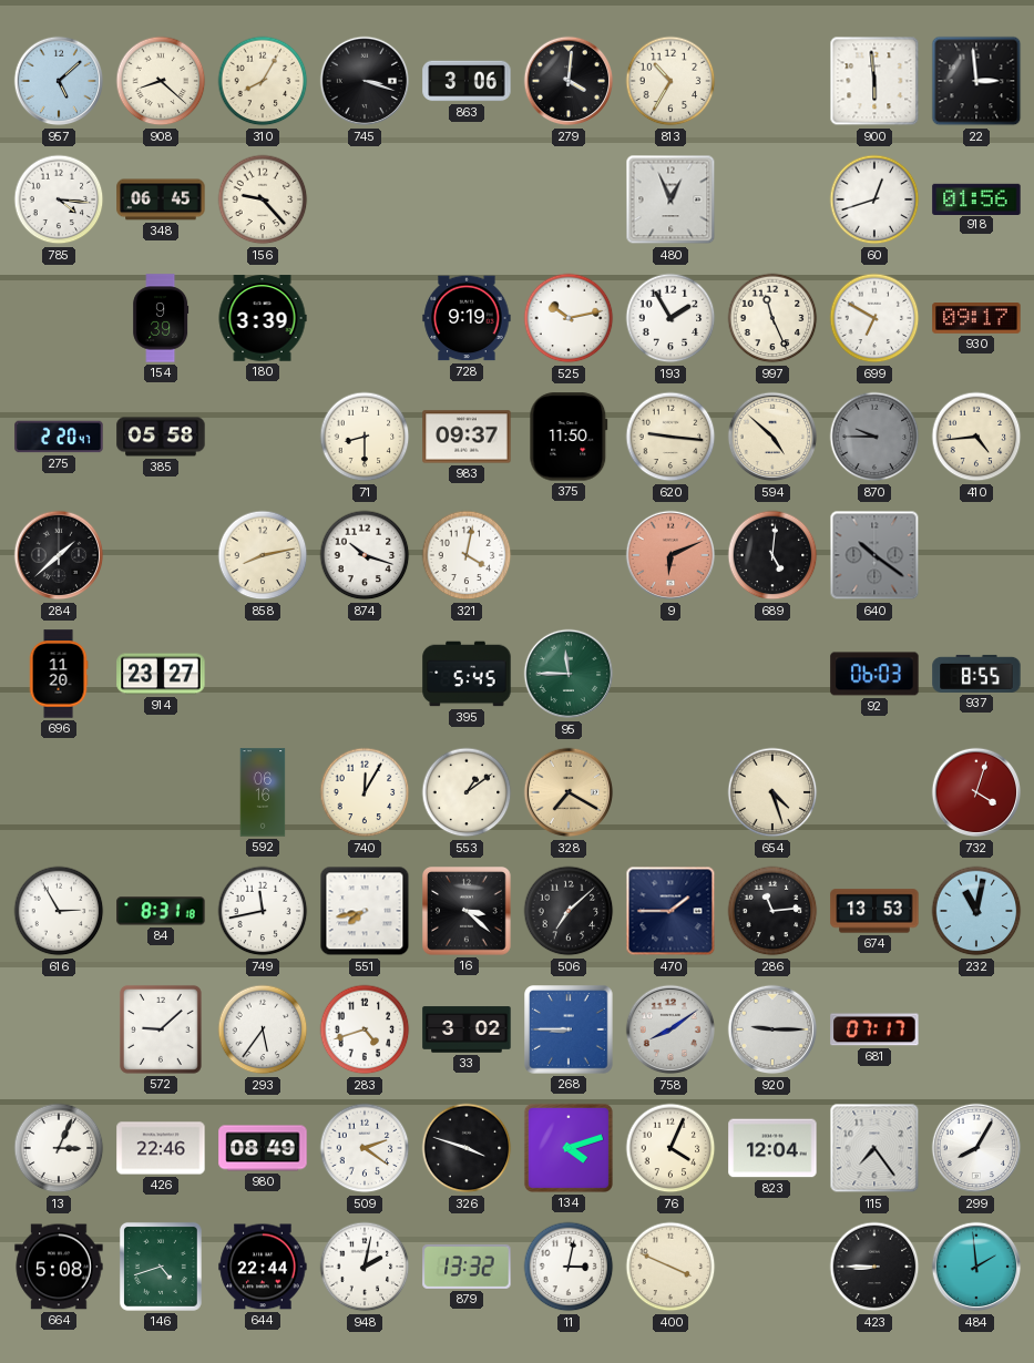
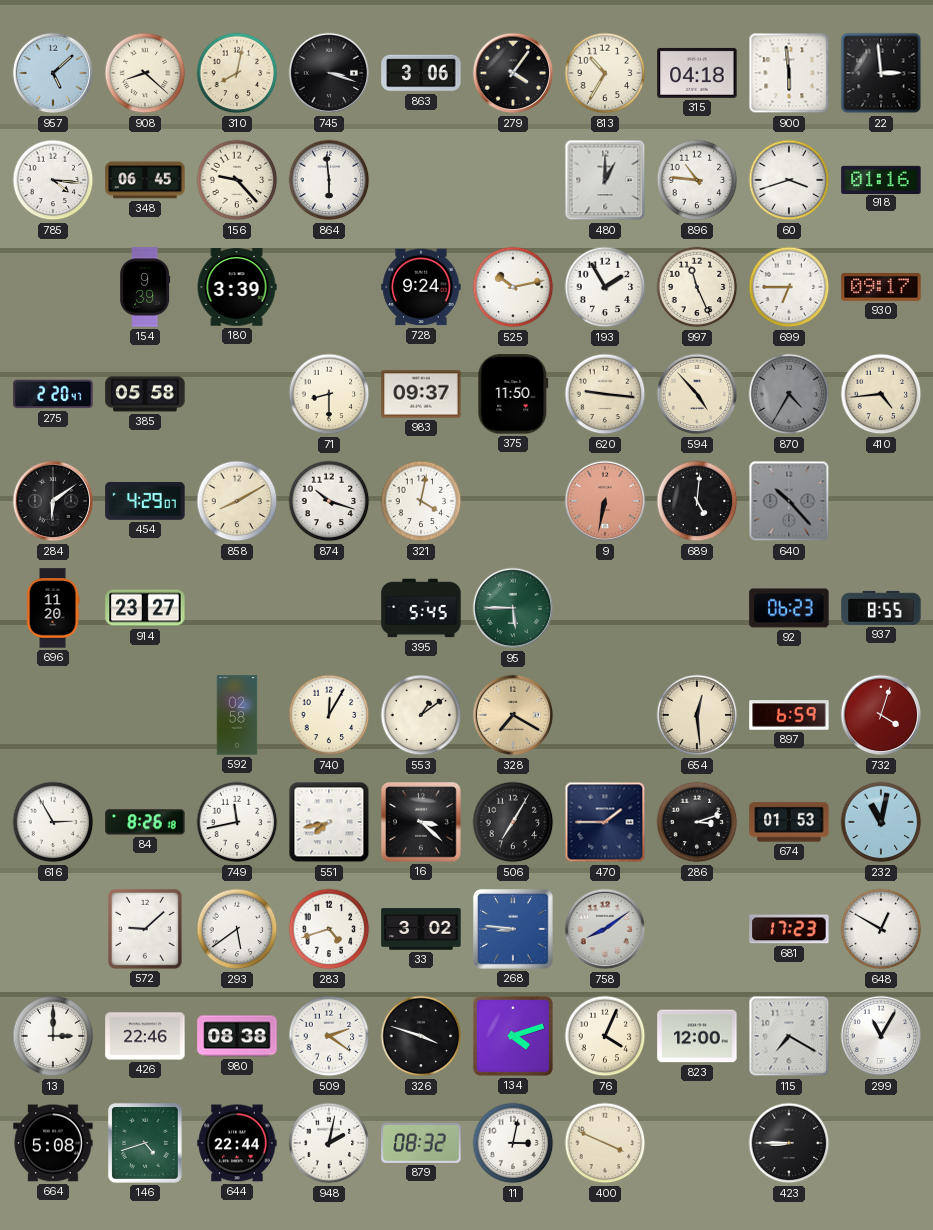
310: 8:05 -> 8:02
279: 4:01 -> 4:06
315: none -> 04:18
864: none -> 5:59
480: 12:56 -> 1:00
896: none -> 10:46
60: 12:42 -> 3:42
918: 01:56 -> 01:16
728: 9:19 -> 9:24
699: 6:50 -> 6:45
594: 4:52 -> 4:53
870: 9:45 -> 4:35
284: 1:38 -> 6:09
454: none -> 4:29
858: 8:13 -> 8:10
9: 6:11 -> 6:32
640: 10:21 -> 10:23
95: 11:45 -> 5:45
92: 06:03 -> 06:23
592: 06:16 -> 02:58
654: 4:27 -> 12:29
897: none -> 6:59
84: 8:31 -> 8:26
506: 7:08 -> 7:05
286: 11:14 -> 3:12
674: 13:53 -> 01:53
293: 5:36 -> 5:39
268: 8:45 -> 8:46
920: 9:15 -> none
681: 07:17 -> 17:23
648: none -> 12:50
13: 3:04 -> 3:00
980: 08:49 -> 08:38
823: 12:04 -> 12:00
115: 7:24 -> 7:20
299: 8:05 -> 11:05
879: 13:32 -> 08:32
484: 1:59 -> none
